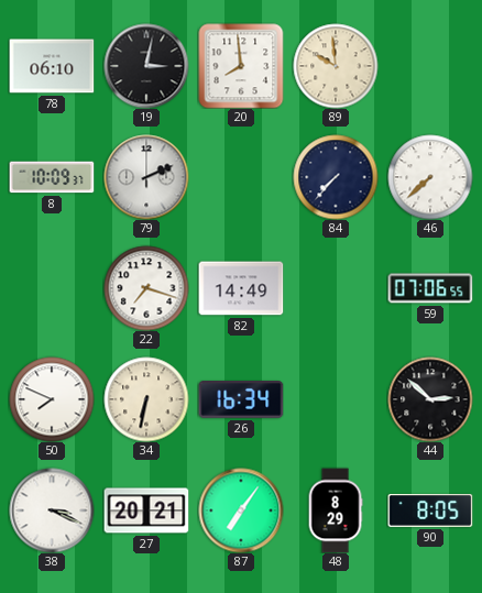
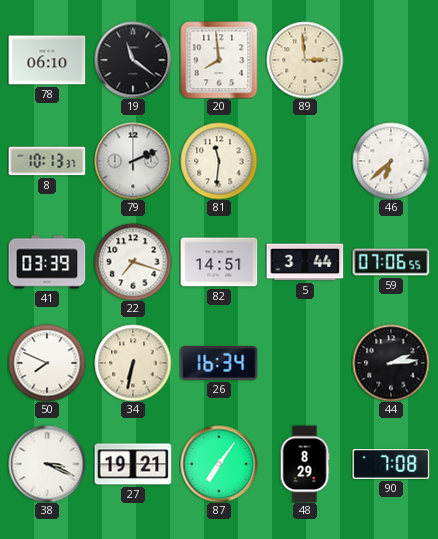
19: 3:02 -> 11:21
89: 9:59 -> 2:59
8: 10:09 -> 10:13
81: none -> 11:31
84: 7:37 -> none
46: 7:38 -> 6:38
41: none -> 03:39
82: 14:49 -> 14:51
5: none -> 3:44
44: 2:52 -> 2:14
27: 20:21 -> 19:21
90: 8:05 -> 7:08
